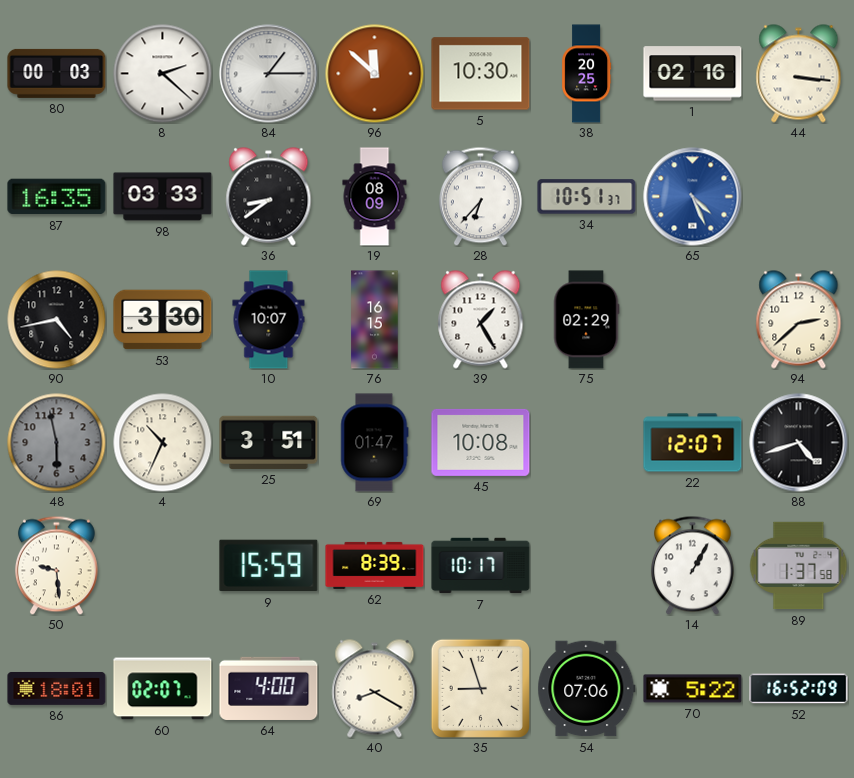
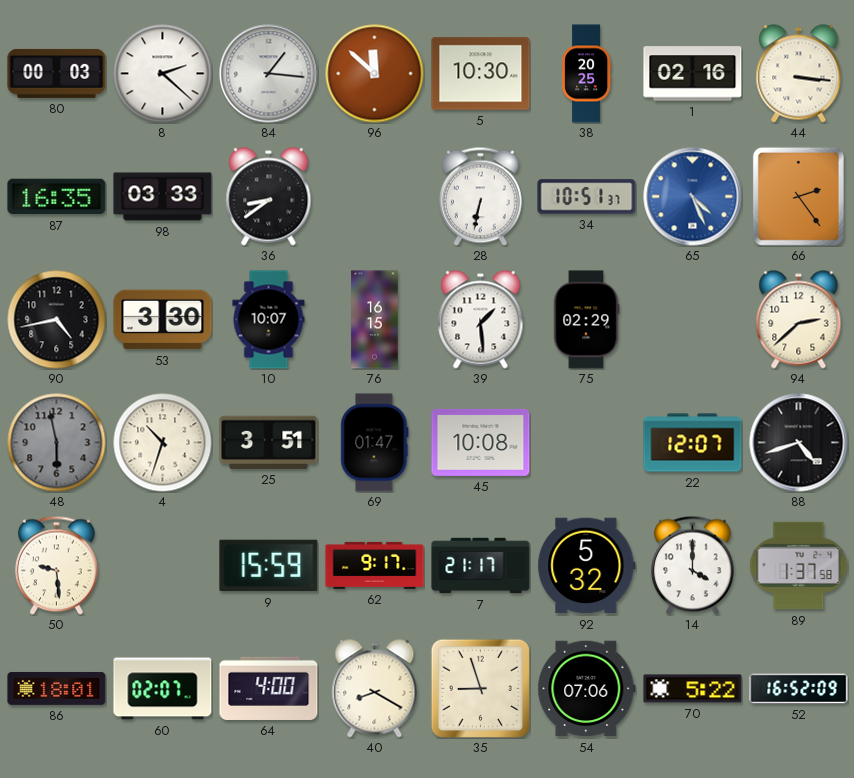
84: 1:15 -> 1:16
19: 08:09 -> none
28: 6:37 -> 6:32
66: none -> 2:24
39: 1:25 -> 1:29
4: 10:34 -> 10:33
62: 8:39 -> 9:17
7: 10:17 -> 21:17
92: none -> 5:32
14: 1:05 -> 4:00
